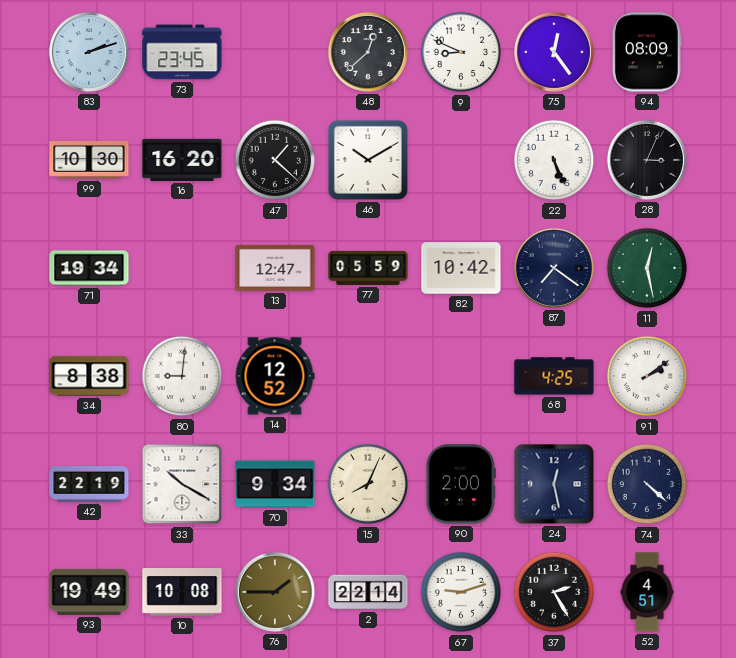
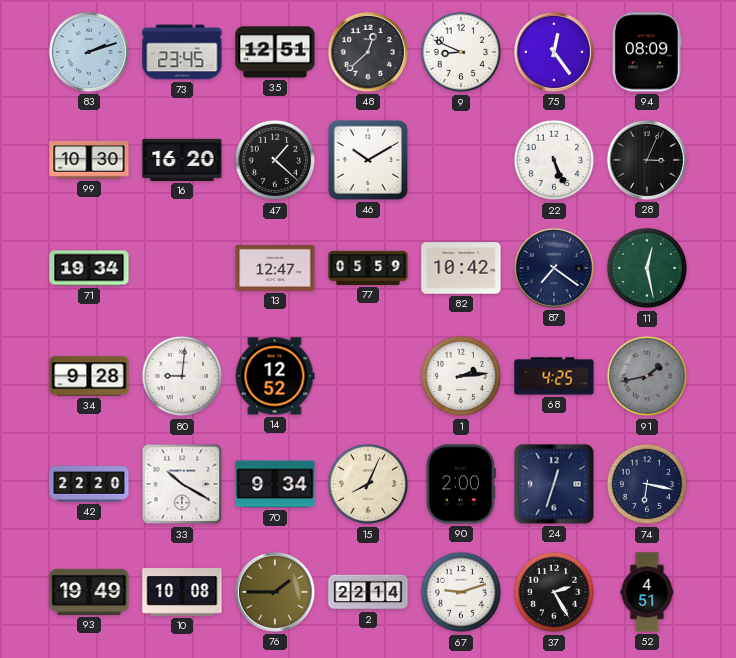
35: none -> 12:51
34: 8:38 -> 9:28
1: none -> 2:14
91: 2:09 -> 1:43
91 dial: white -> grey
42: 22:19 -> 22:20
24: 12:28 -> 12:33
74: 4:22 -> 6:17
